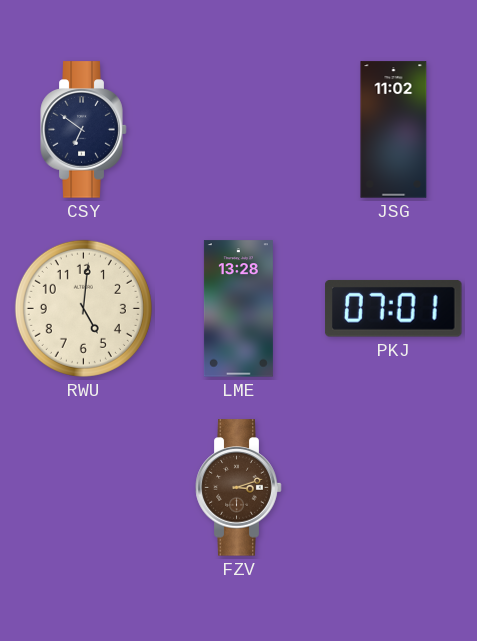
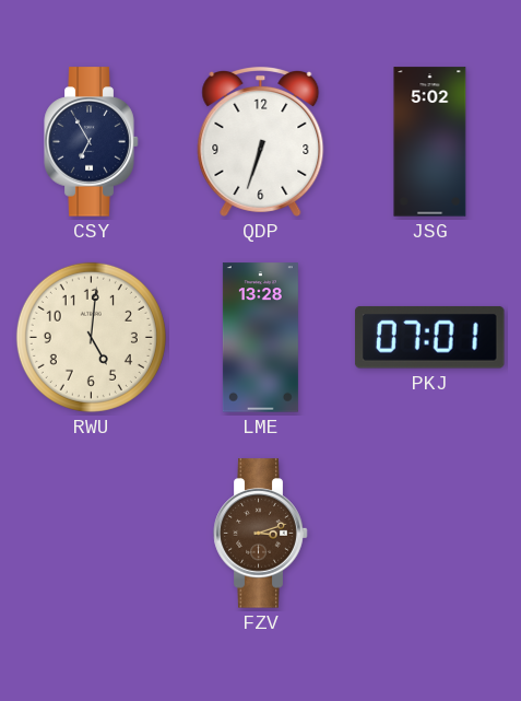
CSY: 6:51 -> 6:55
QDP: none -> 6:33
JSG: 11:02 -> 5:02
